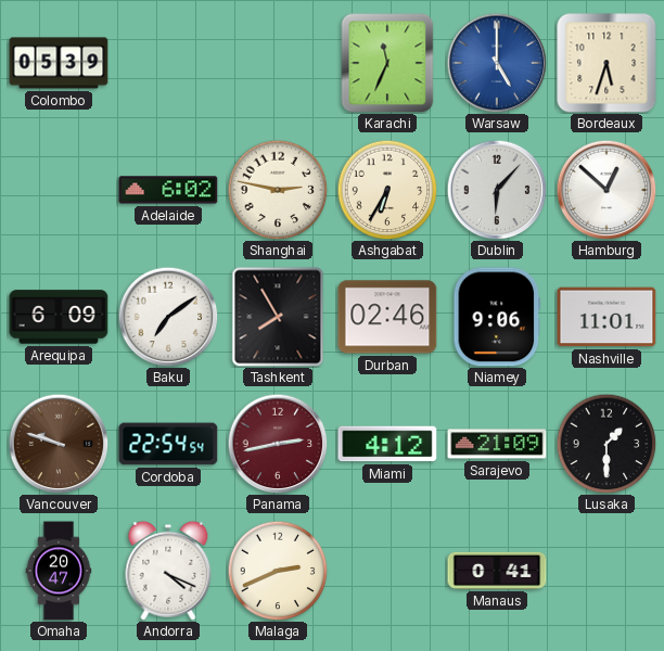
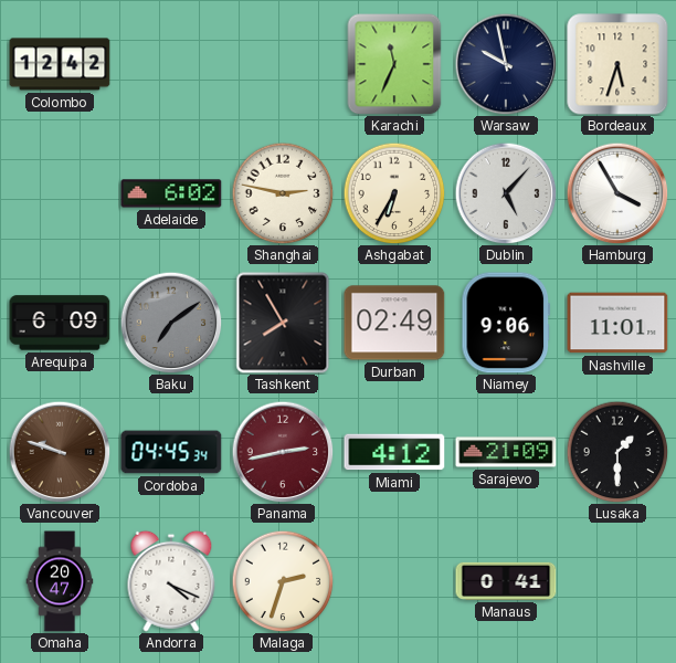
Colombo: 05:39 -> 12:42
Warsaw: 5:00 -> 9:58
Warsaw dial: blue -> navy
Dublin: 6:07 -> 5:07
Hamburg: 12:52 -> 3:55
Baku dial: white -> grey
Durban: 02:46 -> 02:49
Cordoba: 22:54 -> 04:45
Malaga: 2:41 -> 2:33
